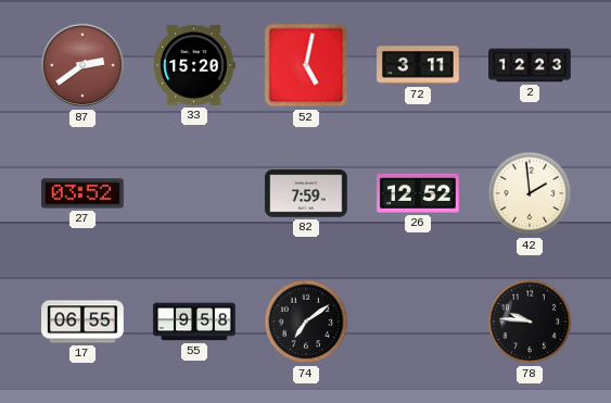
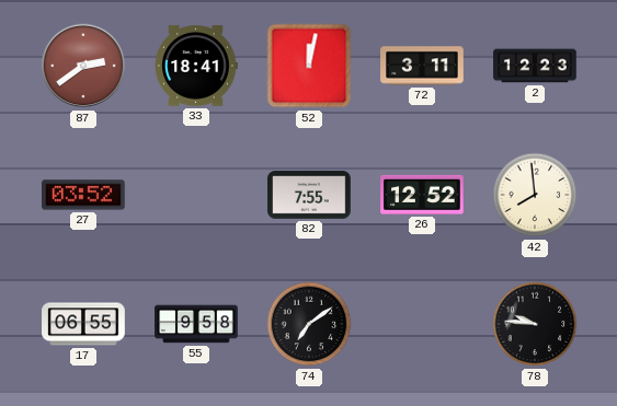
33: 15:20 -> 18:41
52: 5:02 -> 12:02
82: 7:59 -> 7:55
42: 1:59 -> 7:59
